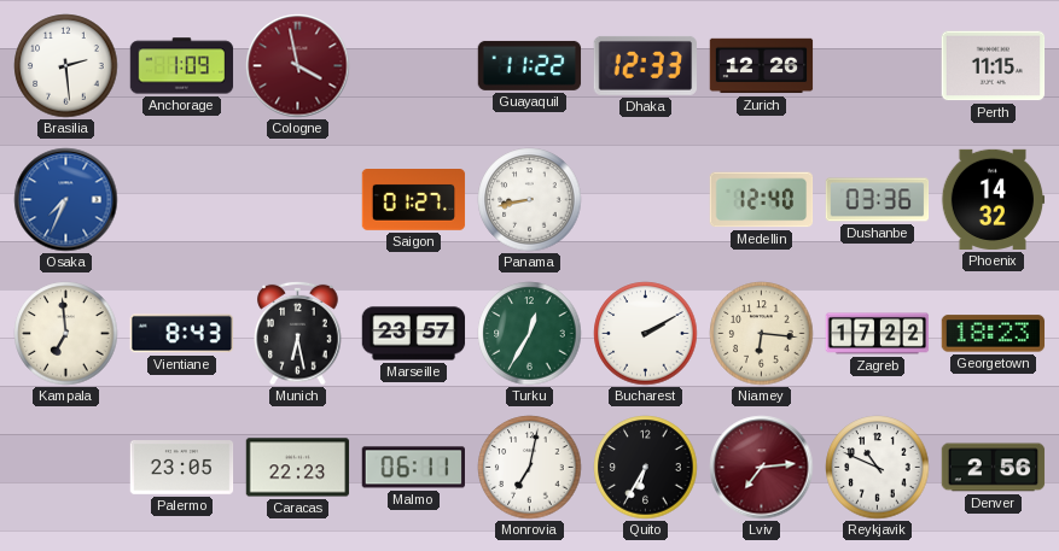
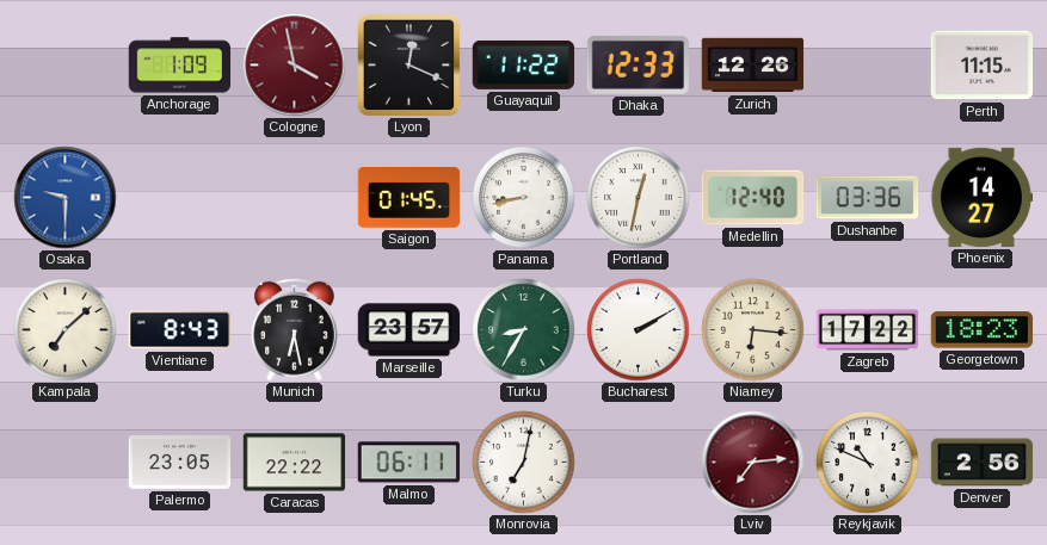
Brasilia: 2:29 -> none
Lyon: none -> 12:19
Osaka: 7:34 -> 9:30
Saigon: 01:27 -> 01:45
Portland: none -> 12:32
Phoenix: 14:32 -> 14:27
Kampala: 6:59 -> 7:08
Turku: 12:35 -> 8:35
Caracas: 22:23 -> 22:22
Quito: 6:35 -> none
